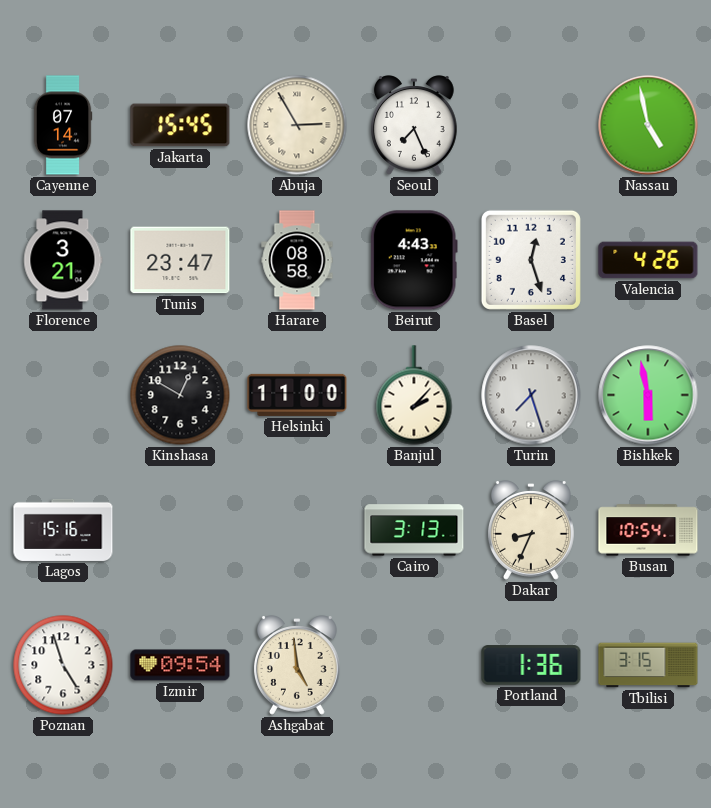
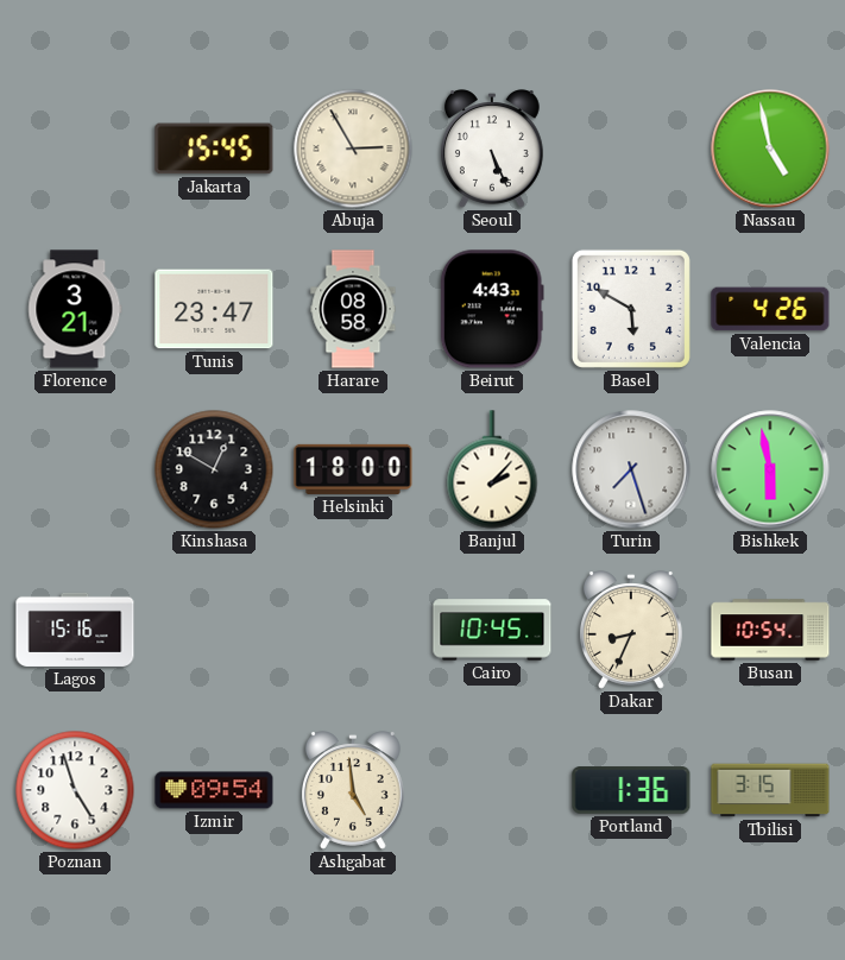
Cayenne: 07:14 -> none
Seoul: 7:26 -> 5:26
Basel: 12:27 -> 5:50
Helsinki: 11:00 -> 18:00
Cairo: 3:13 -> 10:45
